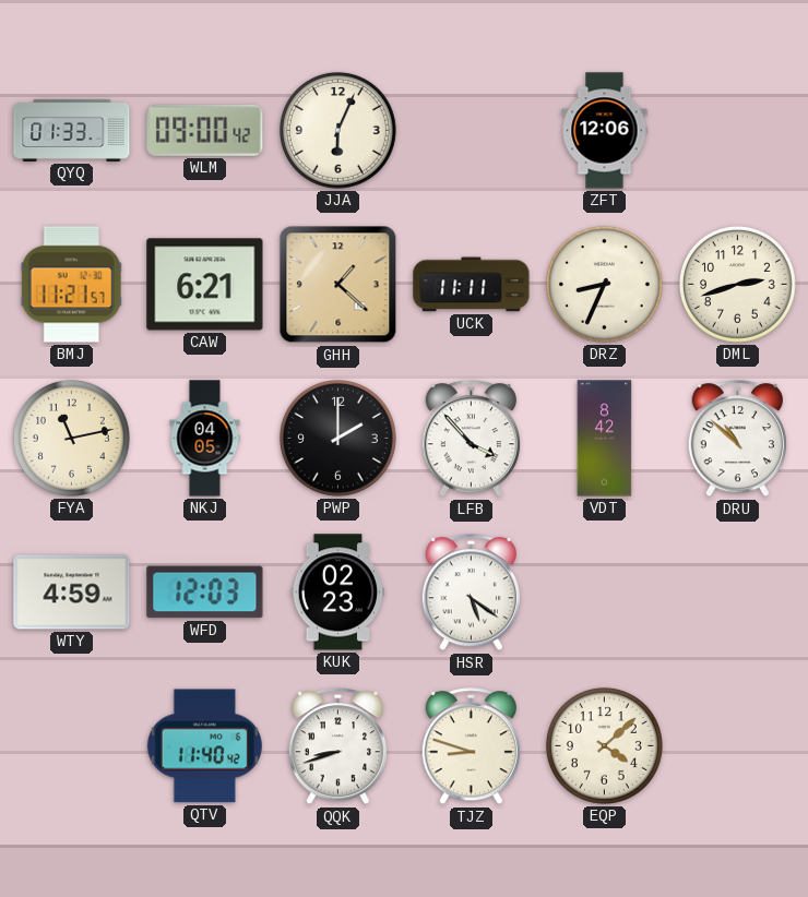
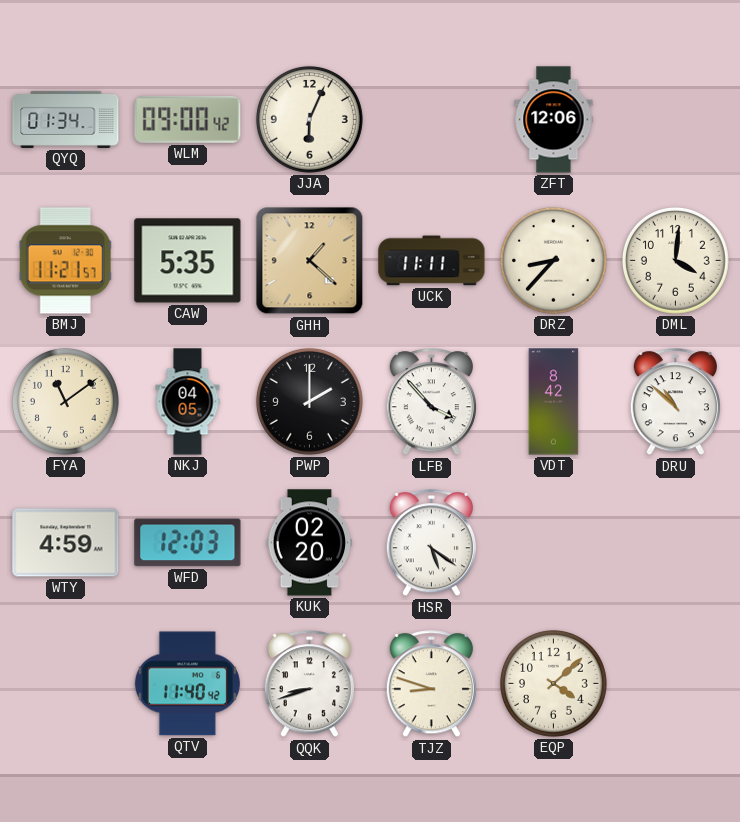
QYQ: 01:33 -> 01:34
CAW: 6:21 -> 5:35
DRZ: 8:34 -> 8:37
DML: 2:42 -> 4:01
FYA: 11:13 -> 11:09
KUK: 02:23 -> 02:20
